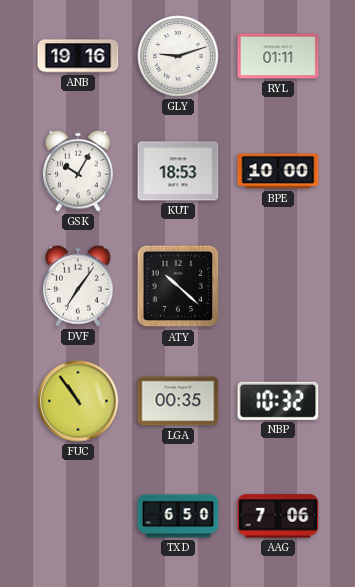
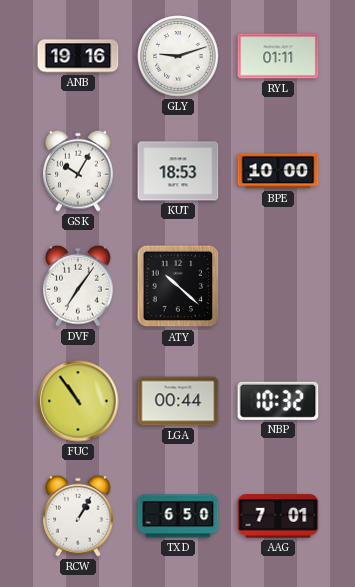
LGA: 00:35 -> 00:44
RCW: none -> 1:05
AAG: 7:06 -> 7:01
